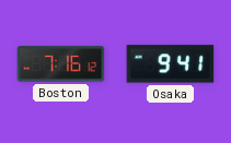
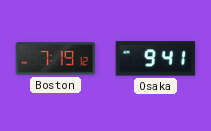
Boston: 7:16 -> 7:19
